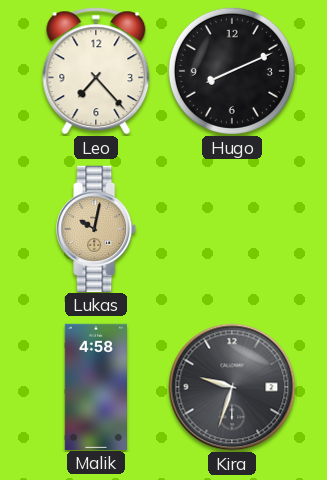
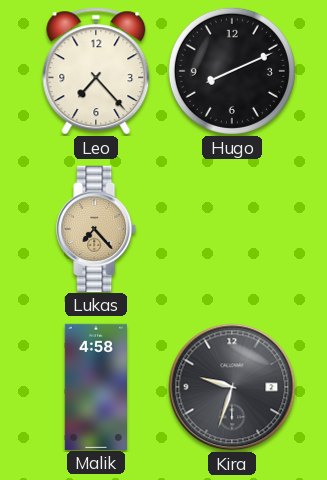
Lukas: 10:02 -> 7:23
